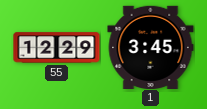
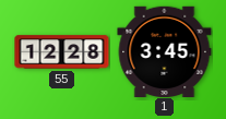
55: 12:29 -> 12:28
